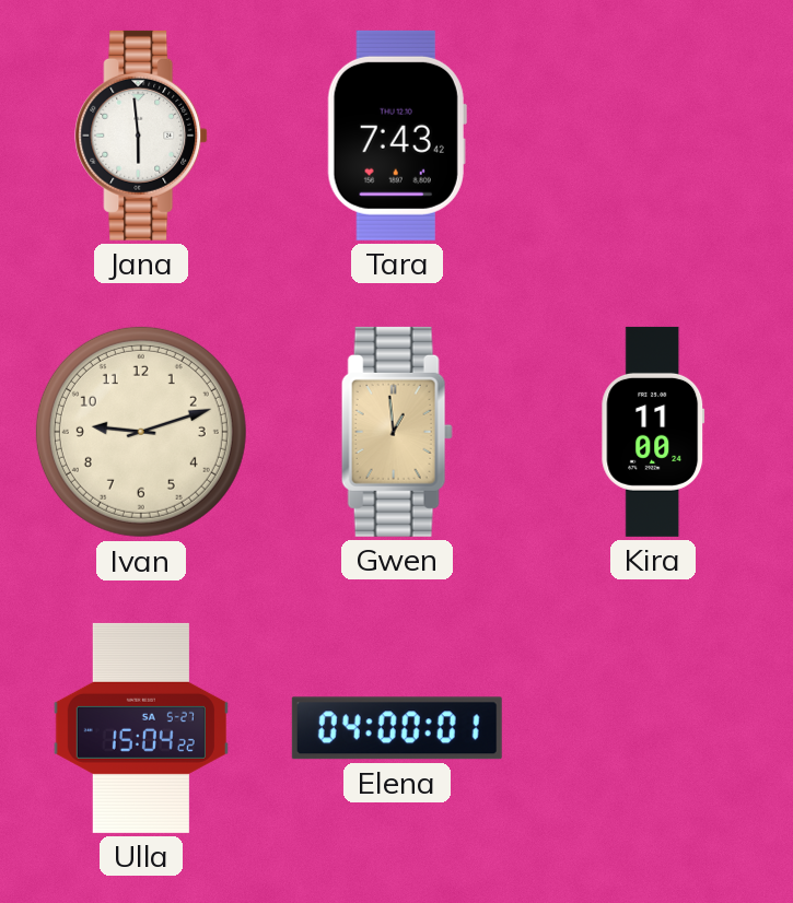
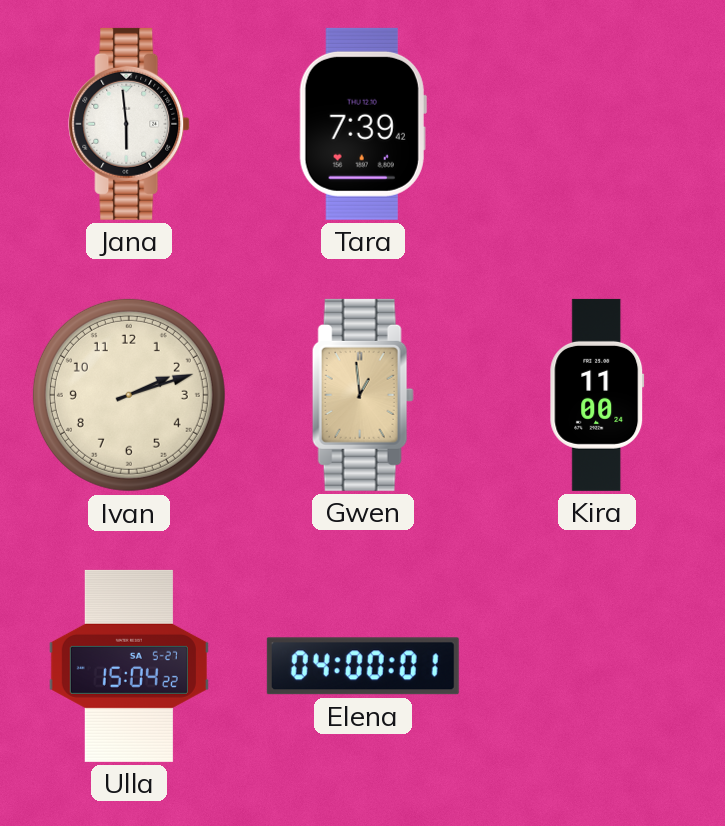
Tara: 7:43 -> 7:39
Ivan: 9:12 -> 2:12
